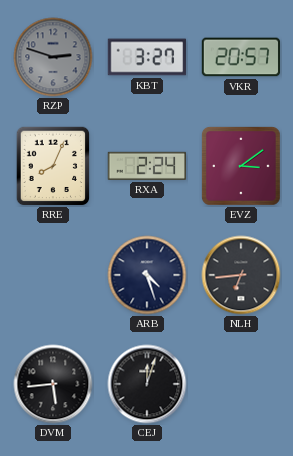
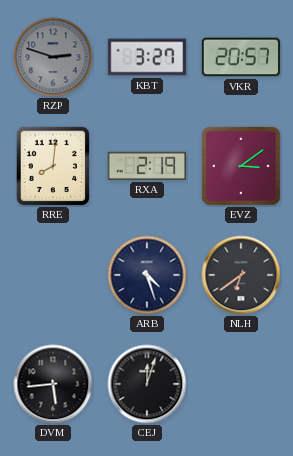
RRE: 8:04 -> 8:01
RXA: 2:24 -> 2:19
NLH: 6:44 -> 6:39
